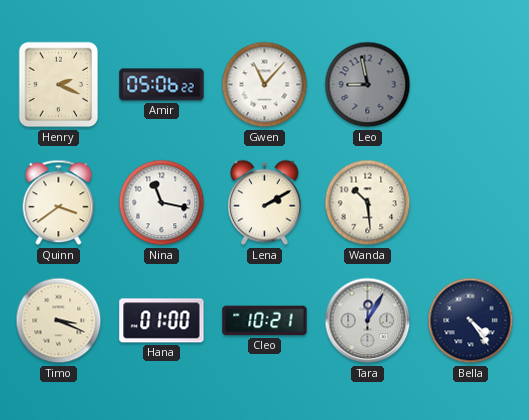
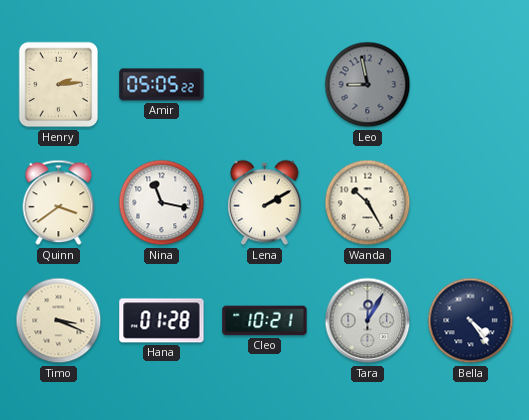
Henry: 2:19 -> 2:14
Amir: 05:06 -> 05:05
Gwen: 11:07 -> none
Wanda: 10:29 -> 10:25
Hana: 01:00 -> 01:28
